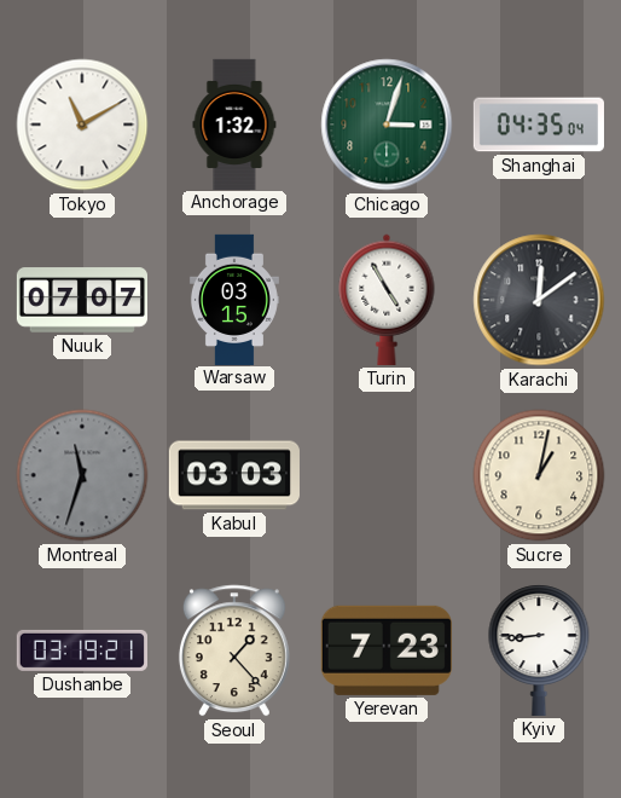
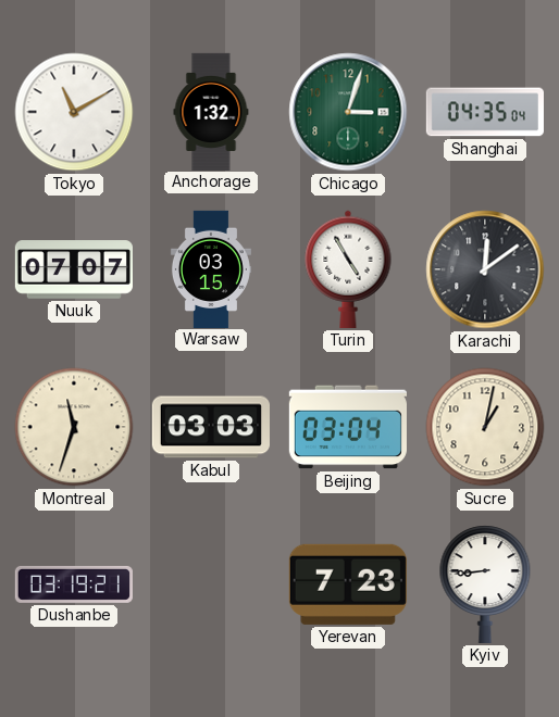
Montreal dial: grey -> cream
Beijing: none -> 03:04
Seoul: 1:23 -> none
